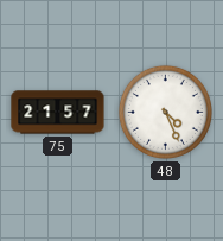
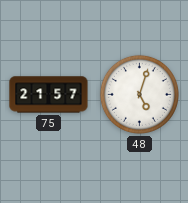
48: 4:26 -> 5:03
